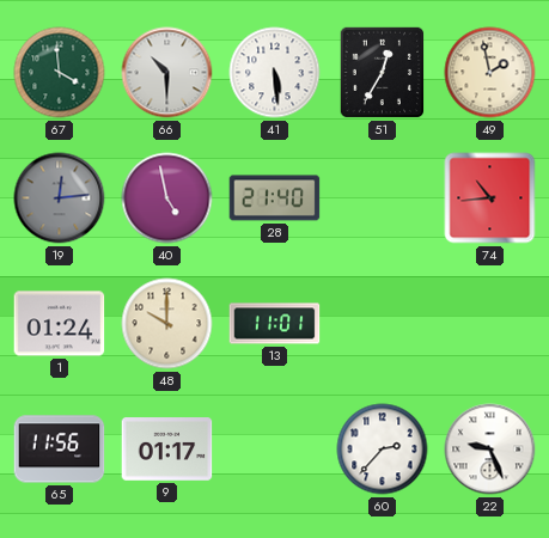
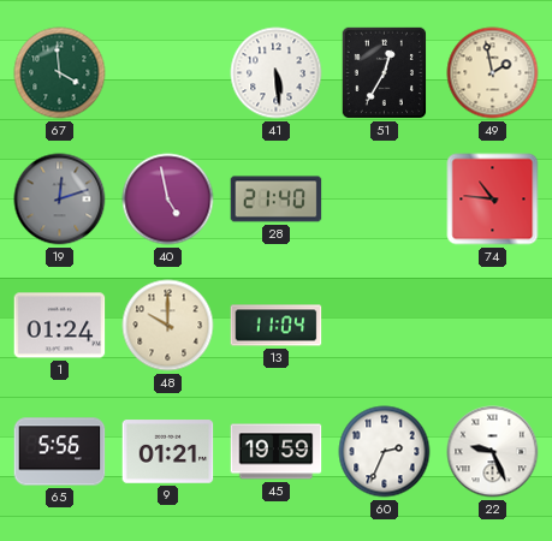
66: 10:30 -> none
19: 12:14 -> 12:12
74: 10:44 -> 10:46
13: 11:01 -> 11:04
65: 11:56 -> 5:56
9: 01:17 -> 01:21
45: none -> 19:59
60: 2:37 -> 2:34
